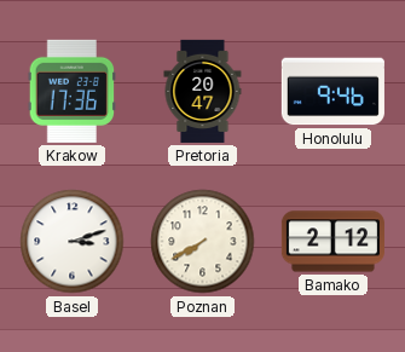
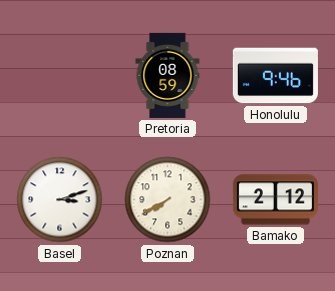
Krakow: 17:36 -> none
Pretoria: 20:47 -> 08:59
